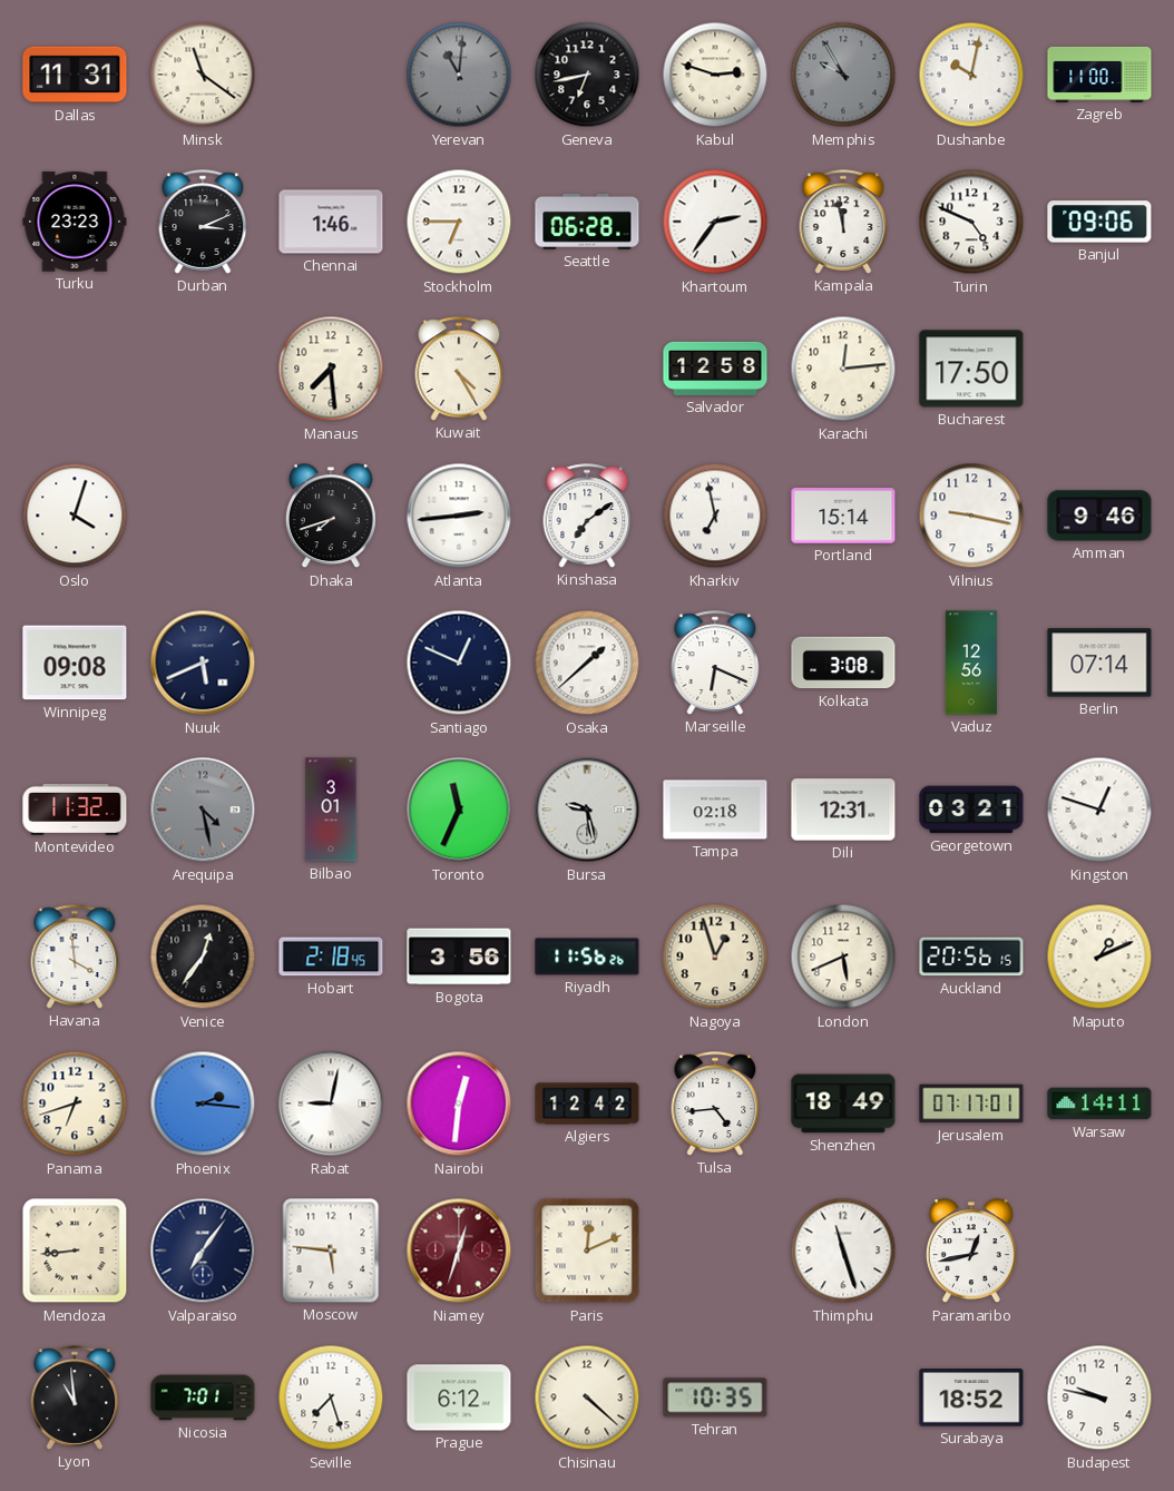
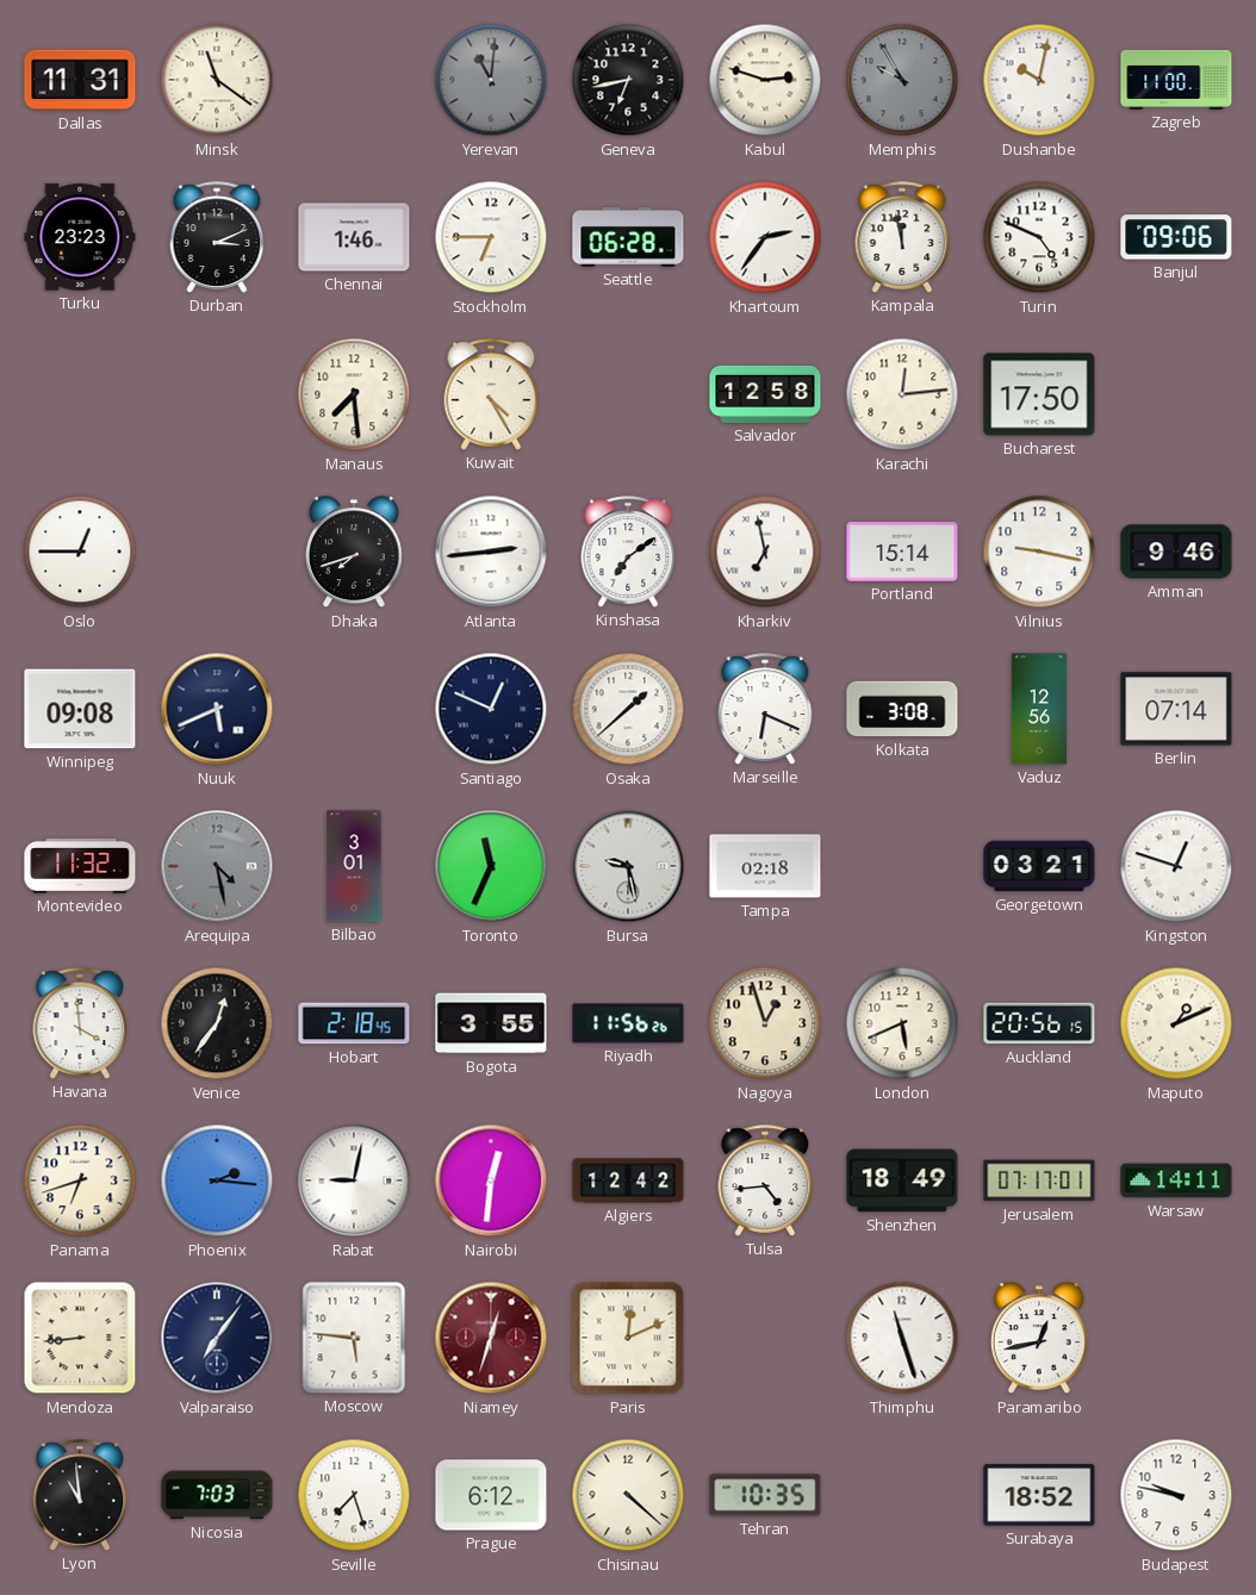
Oslo: 4:03 -> 12:45
Dili: 12:31 -> none
Bogota: 3:56 -> 3:55
Nicosia: 7:01 -> 7:03
